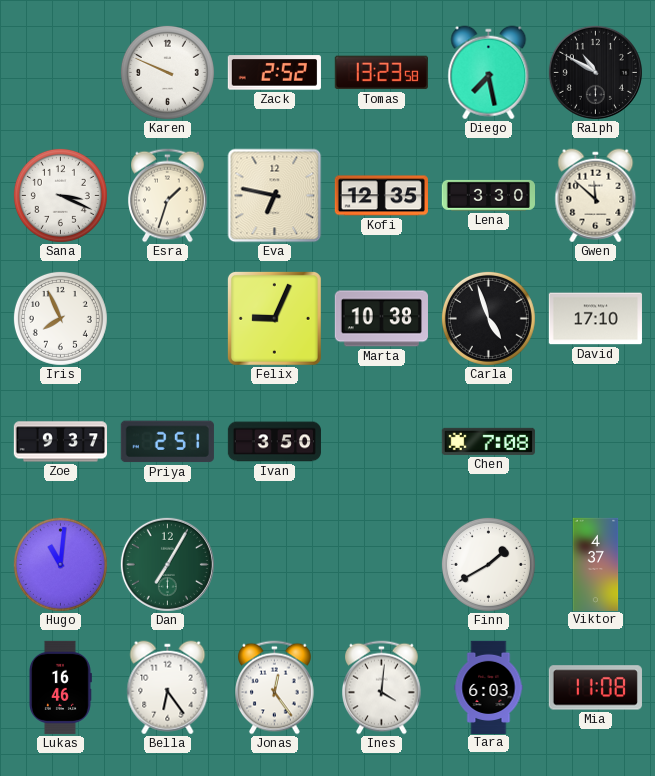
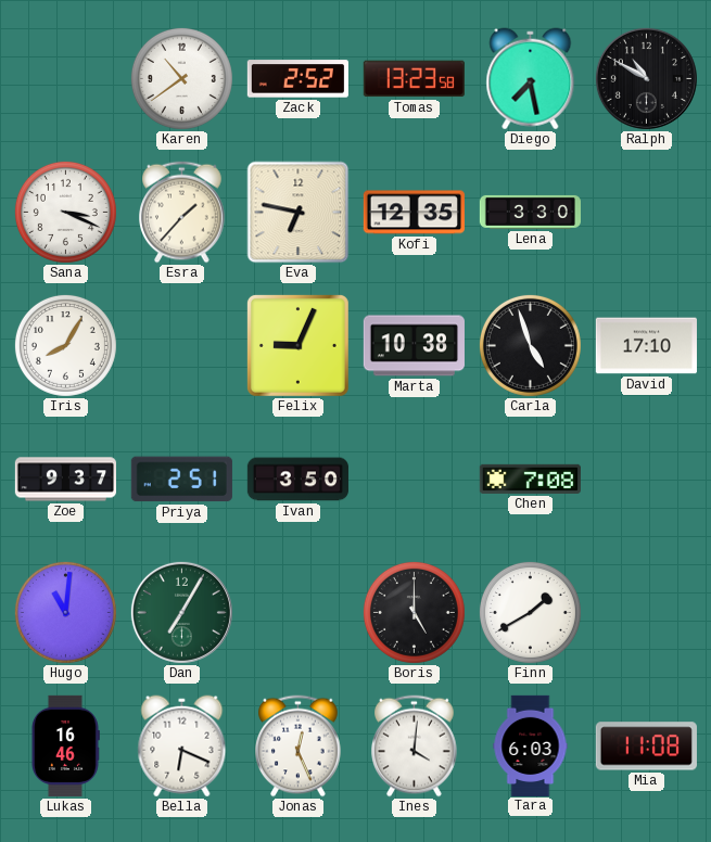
Karen: 9:49 -> 10:39
Esra: 1:33 -> 1:37
Gwen: 11:52 -> none
Iris: 7:56 -> 8:05
Boris: none -> 5:00
Viktor: 4:37 -> none
Bella: 6:24 -> 6:19
Jonas: 12:24 -> 12:26
